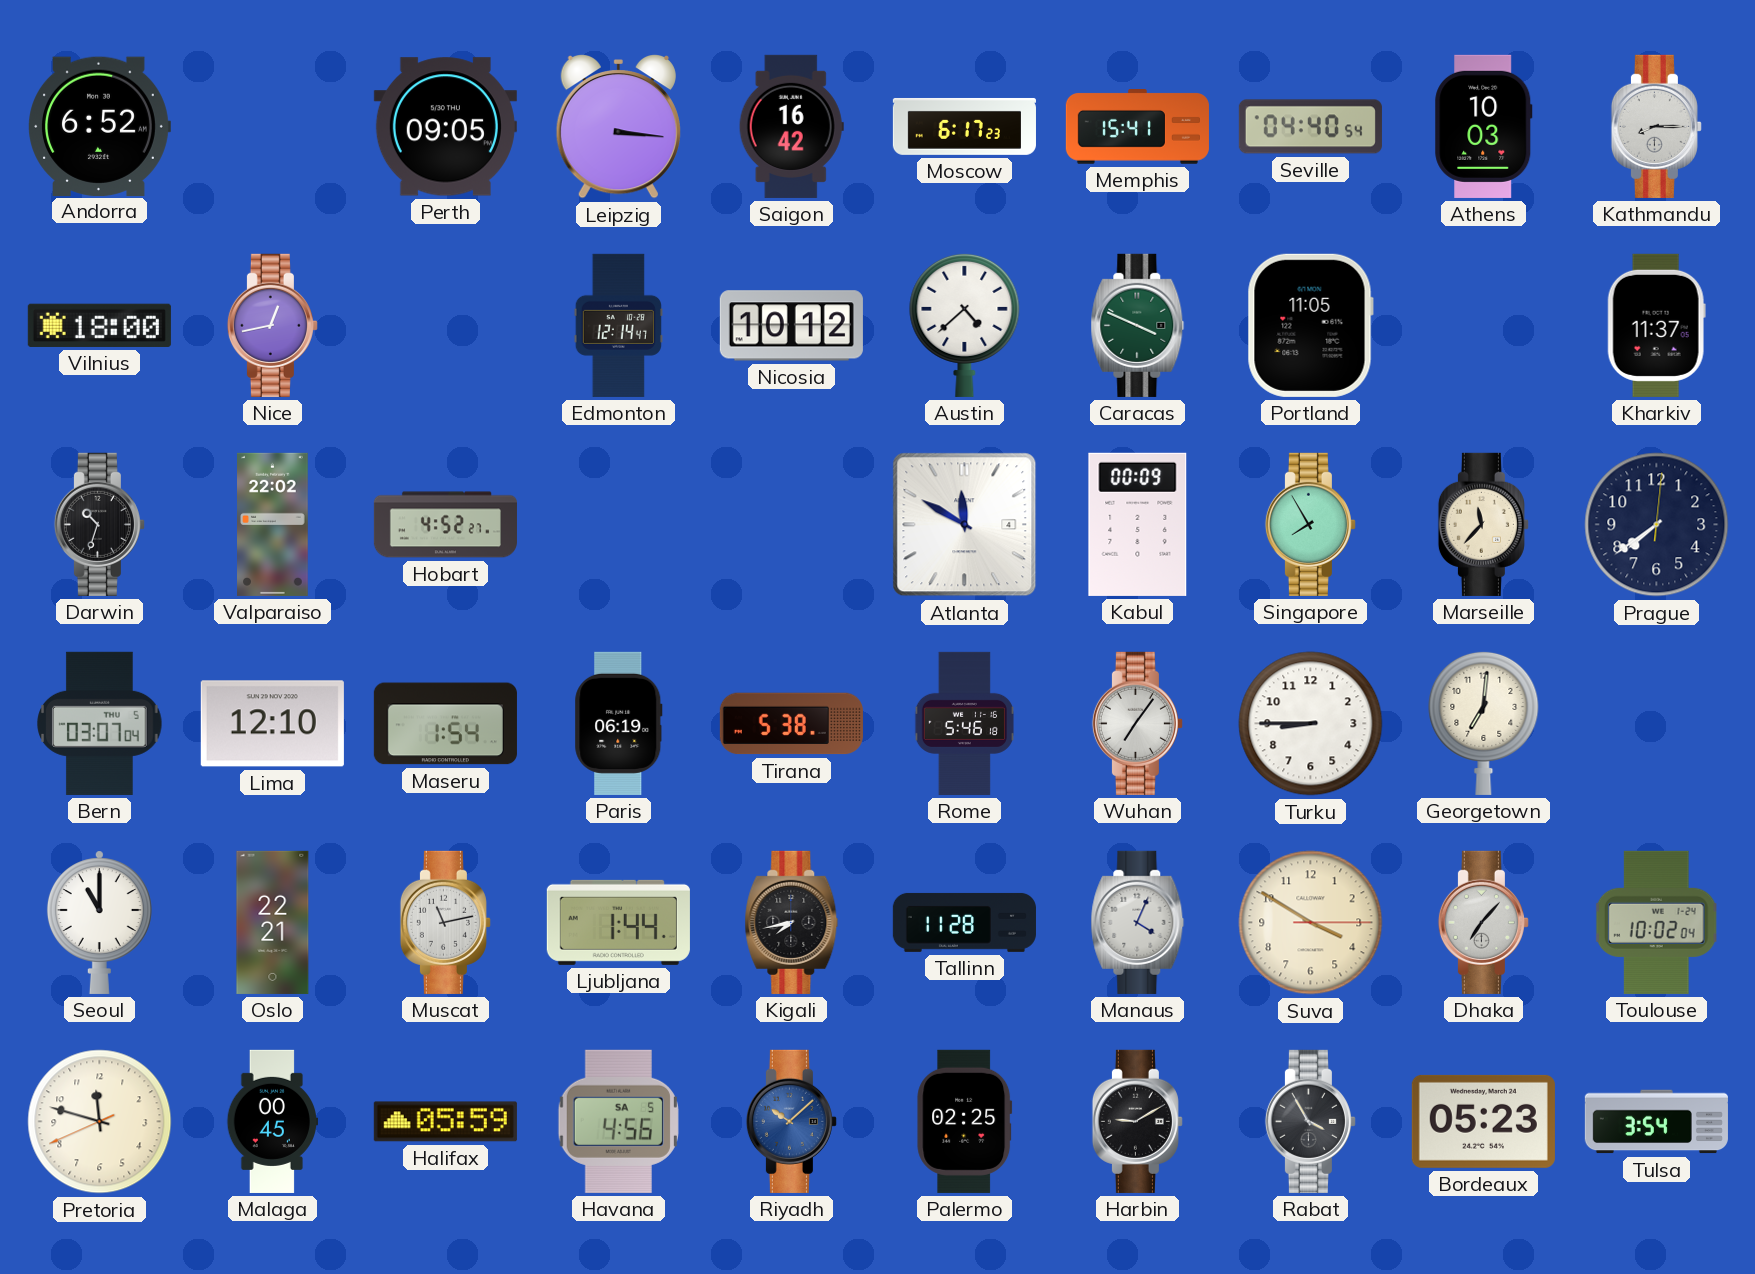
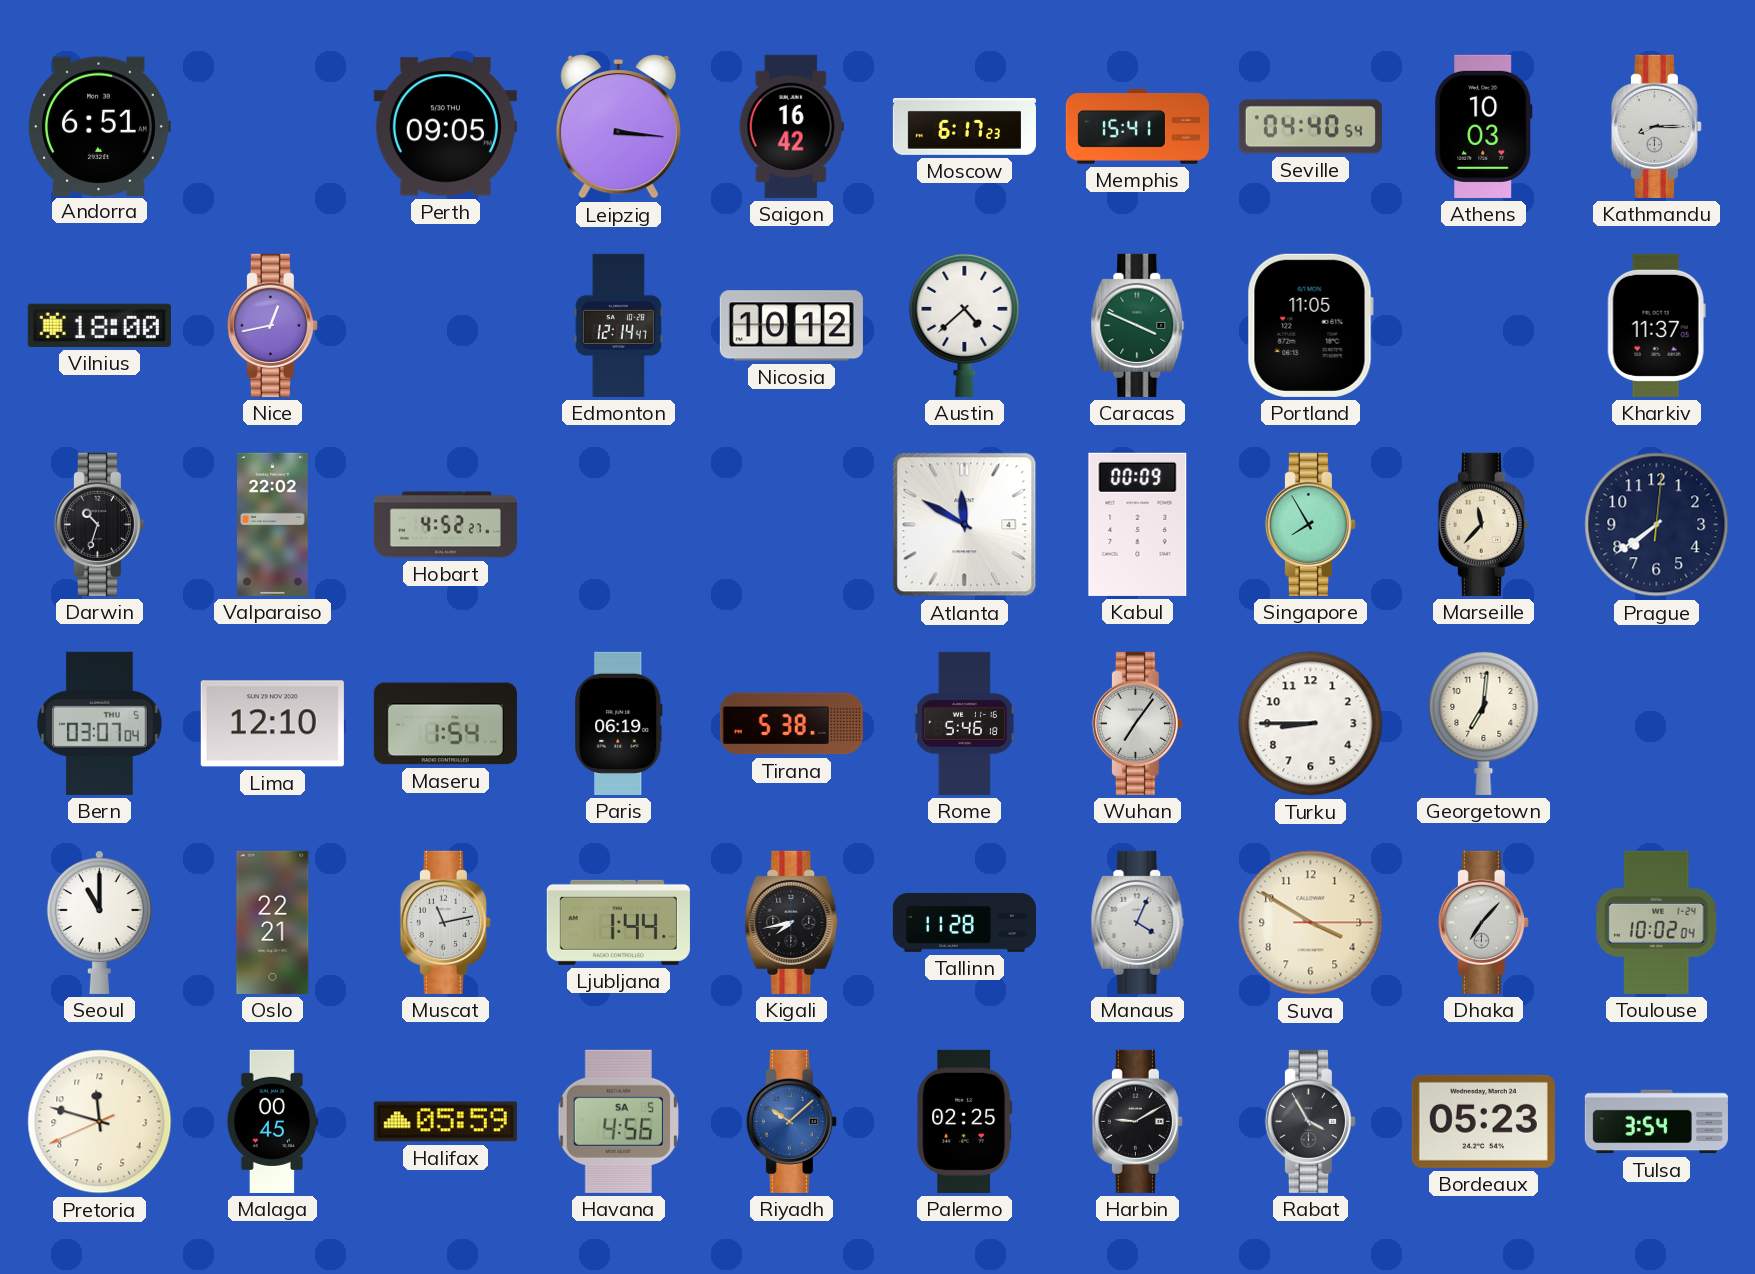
Andorra: 6:52 -> 6:51
